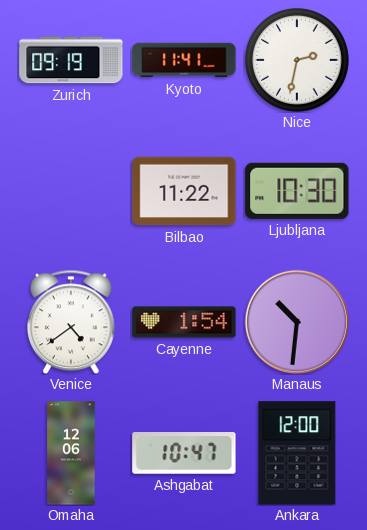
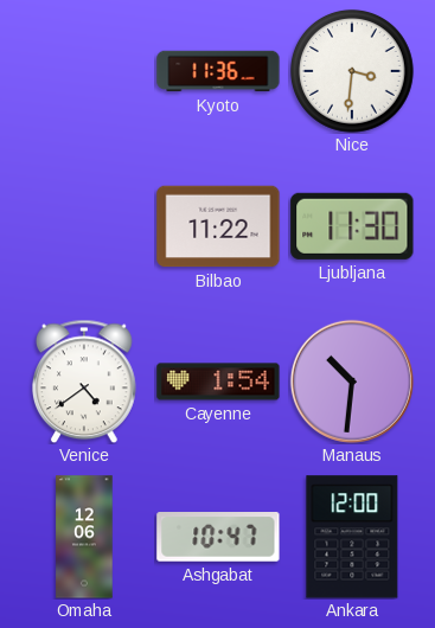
Zurich: 09:19 -> none
Kyoto: 11:41 -> 11:36
Nice: 2:32 -> 3:31
Ljubljana: 10:30 -> 11:30
